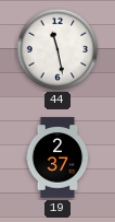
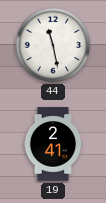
19: 2:37 -> 2:41
